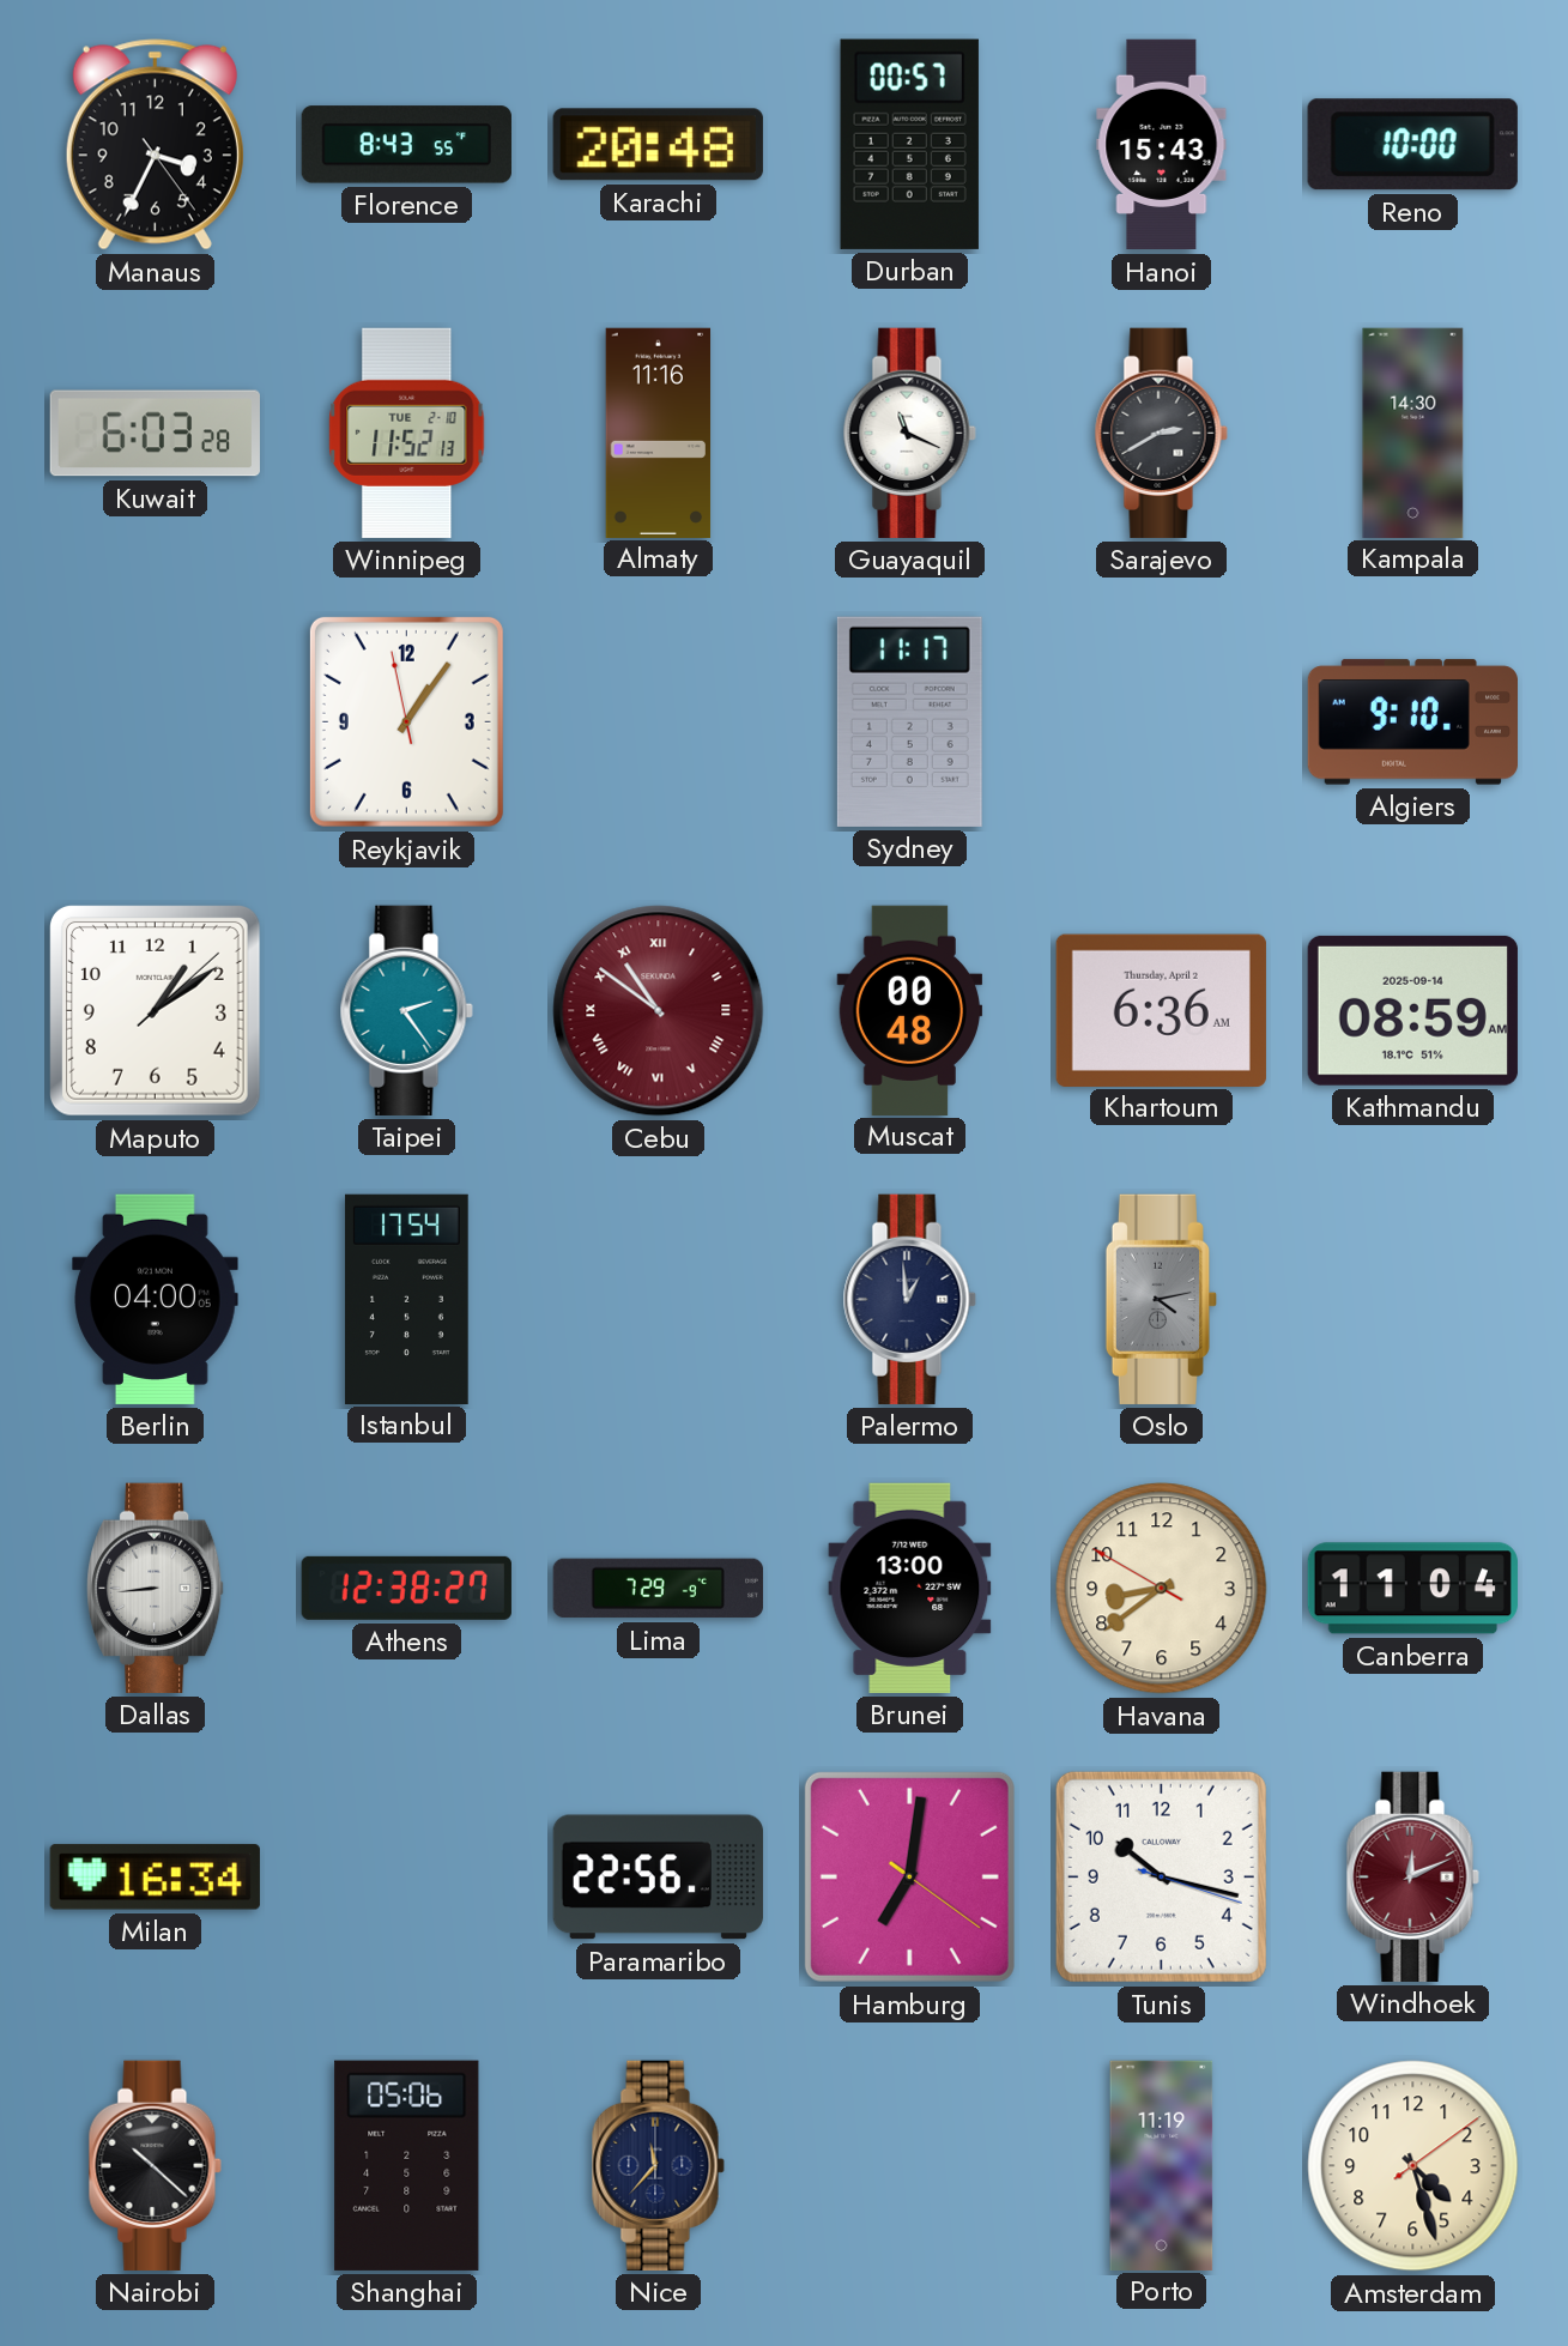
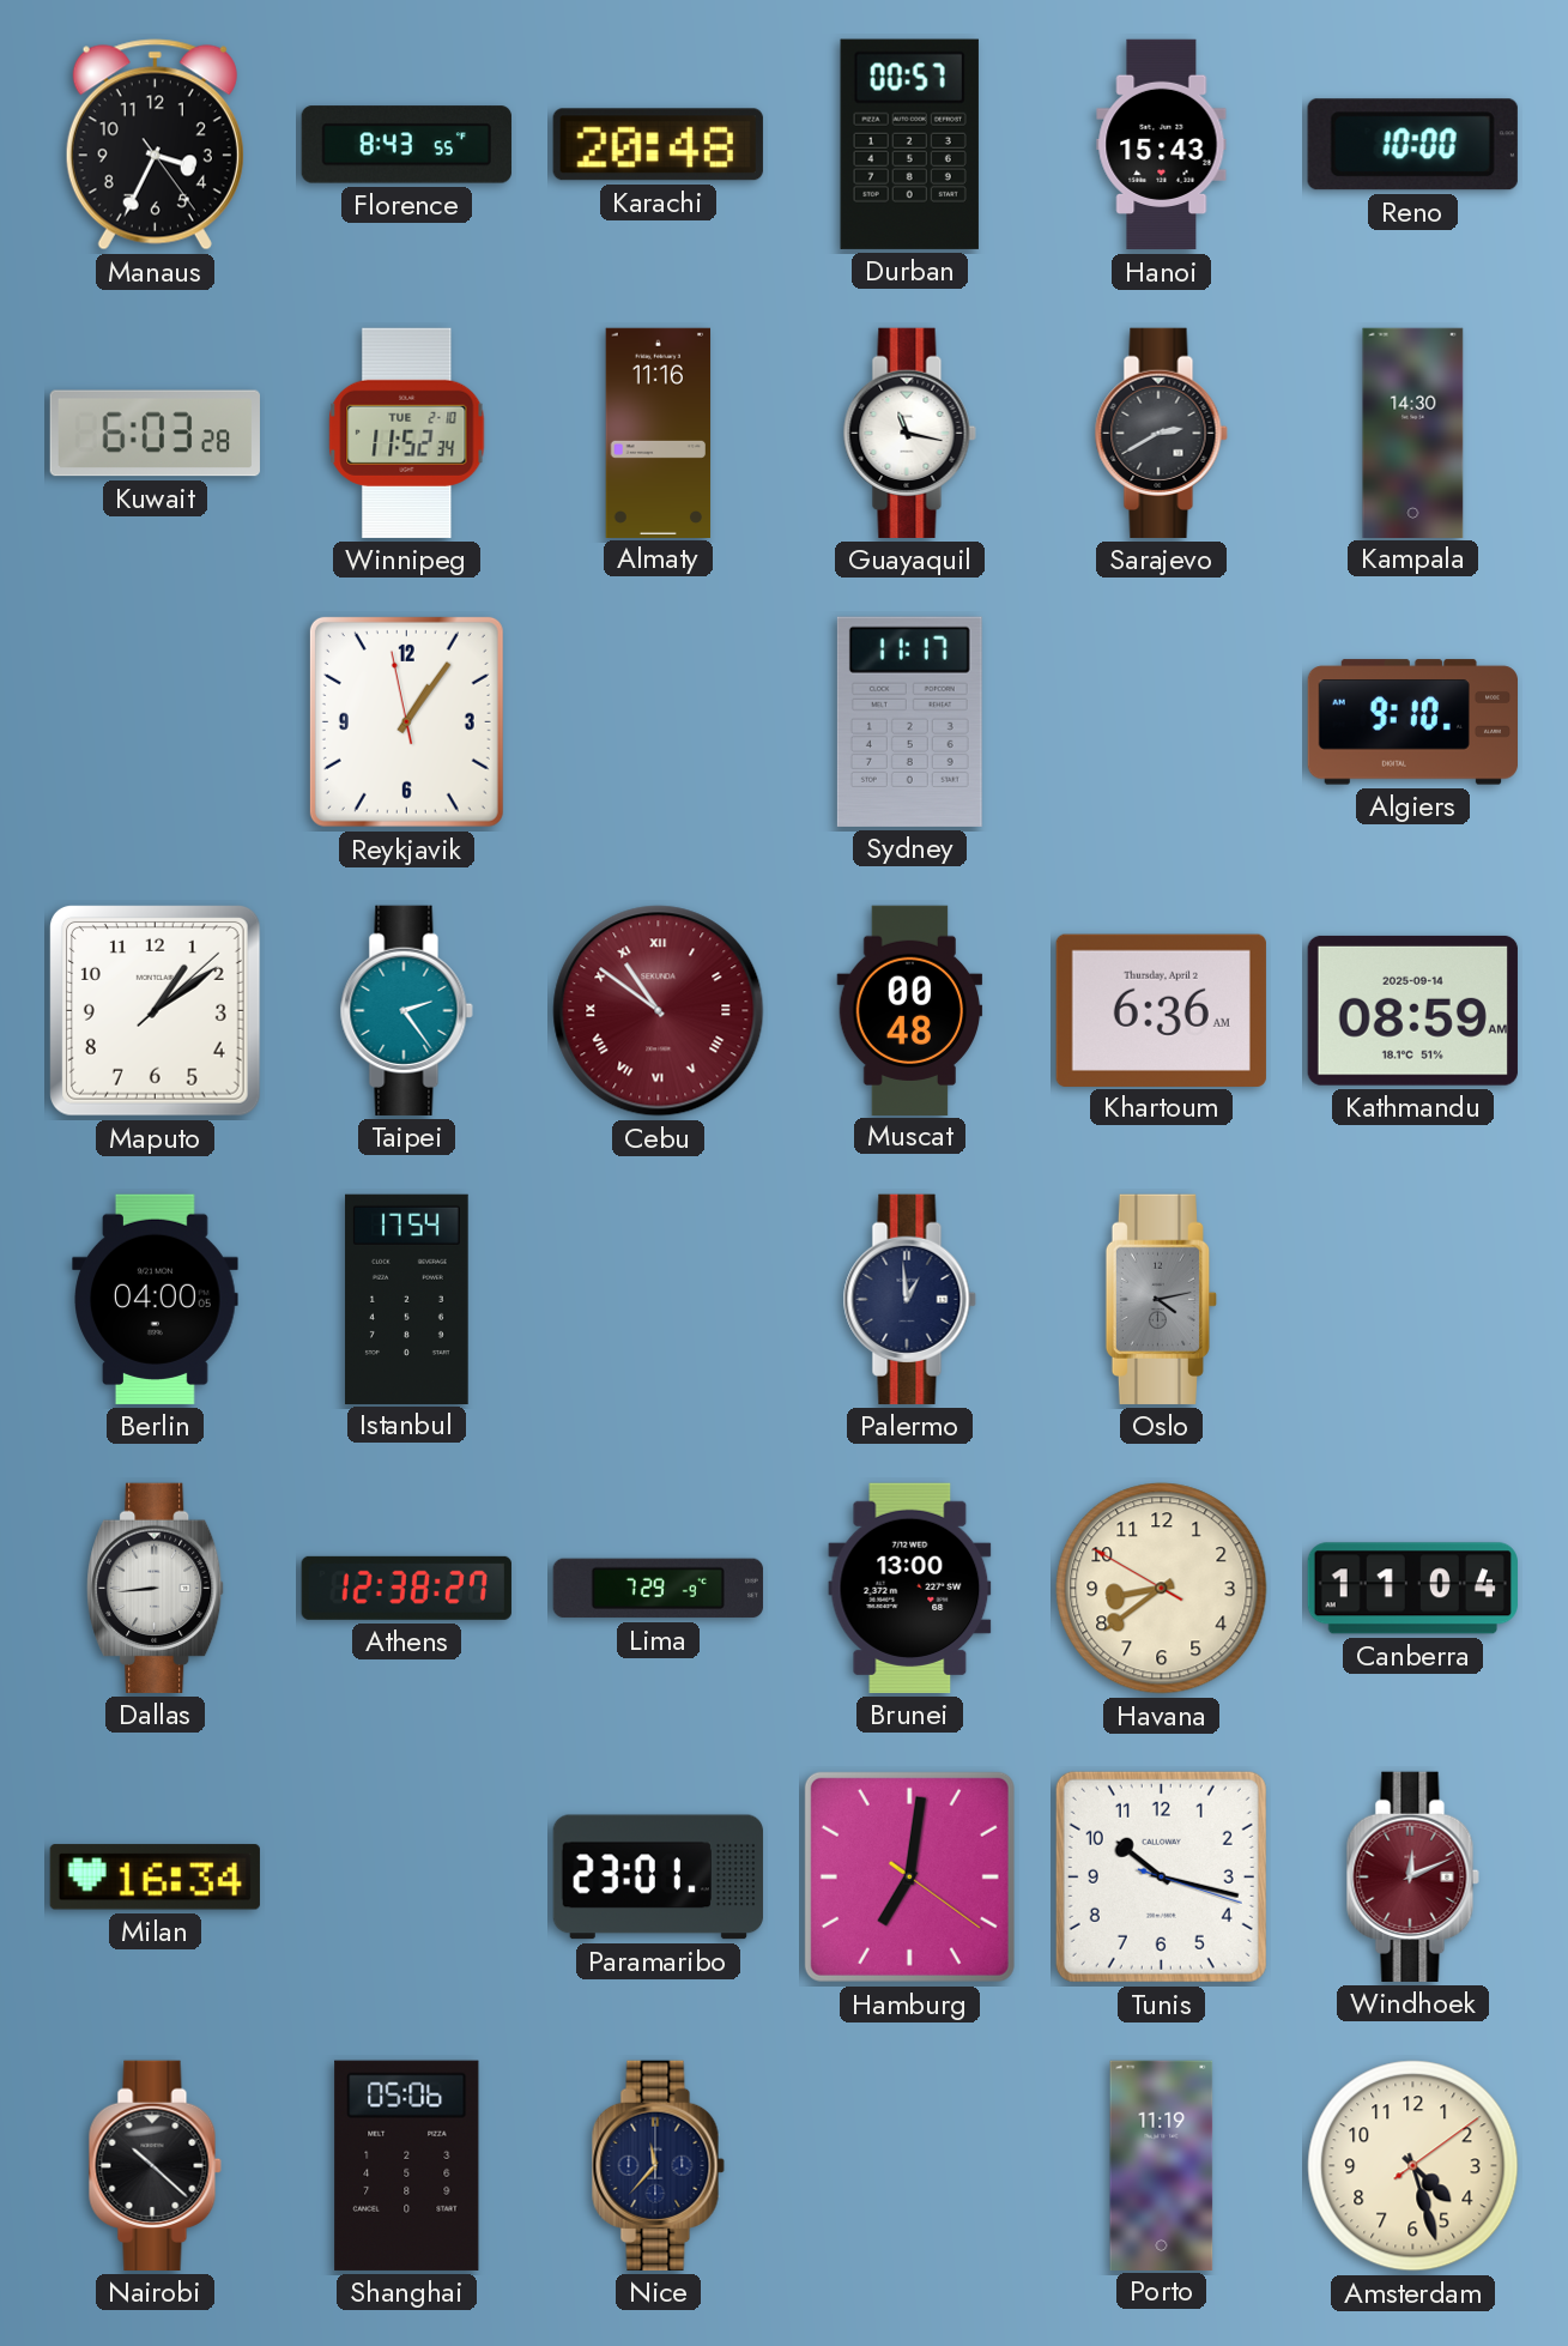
Winnipeg: 11:52:13 -> 11:52:34
Guayaquil: 11:19 -> 11:17
Paramaribo: 22:56 -> 23:01
